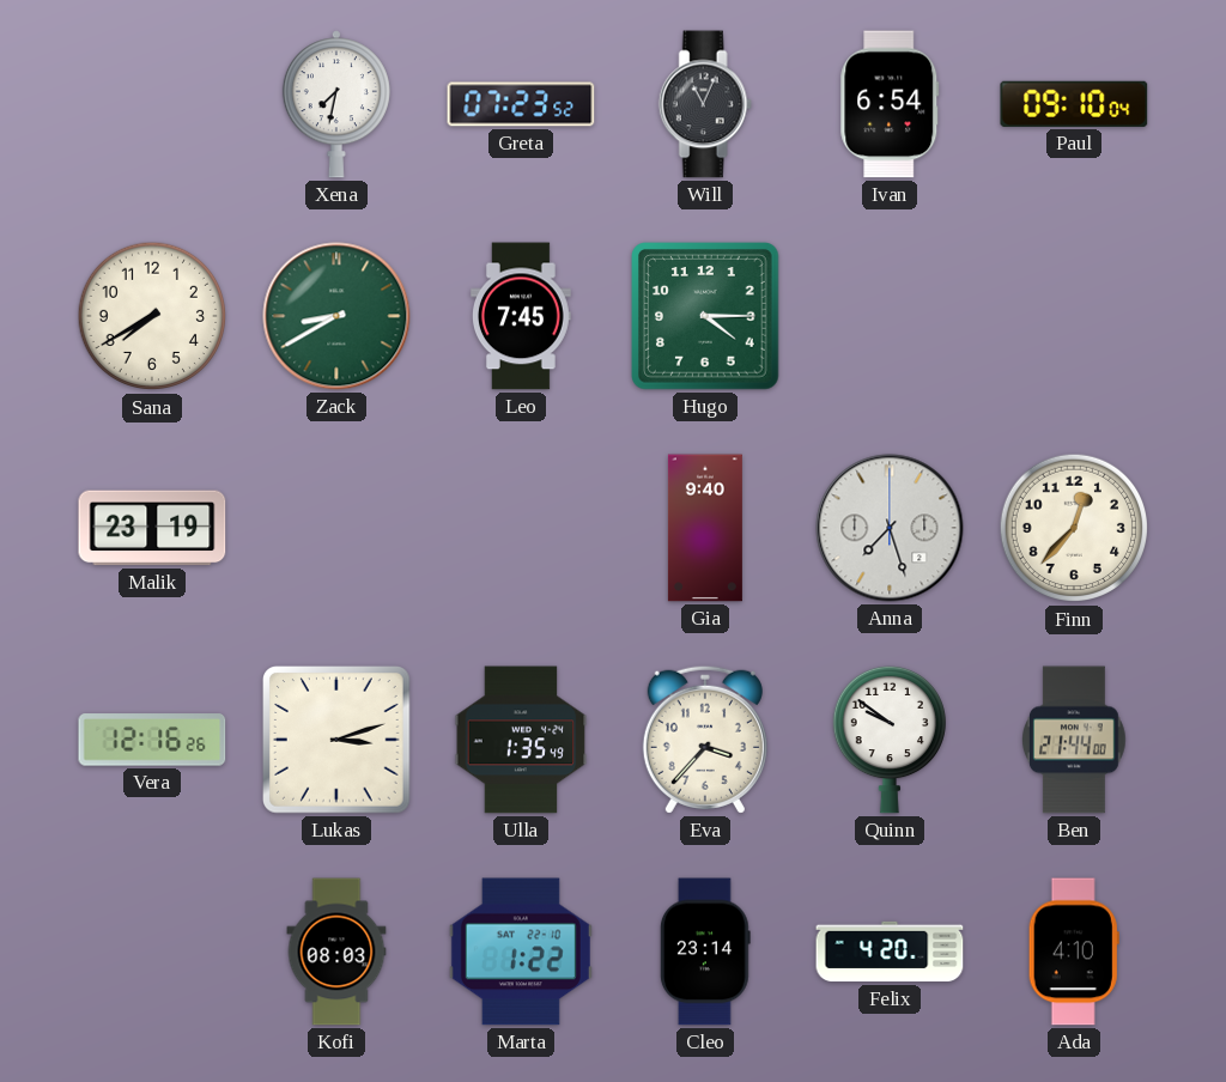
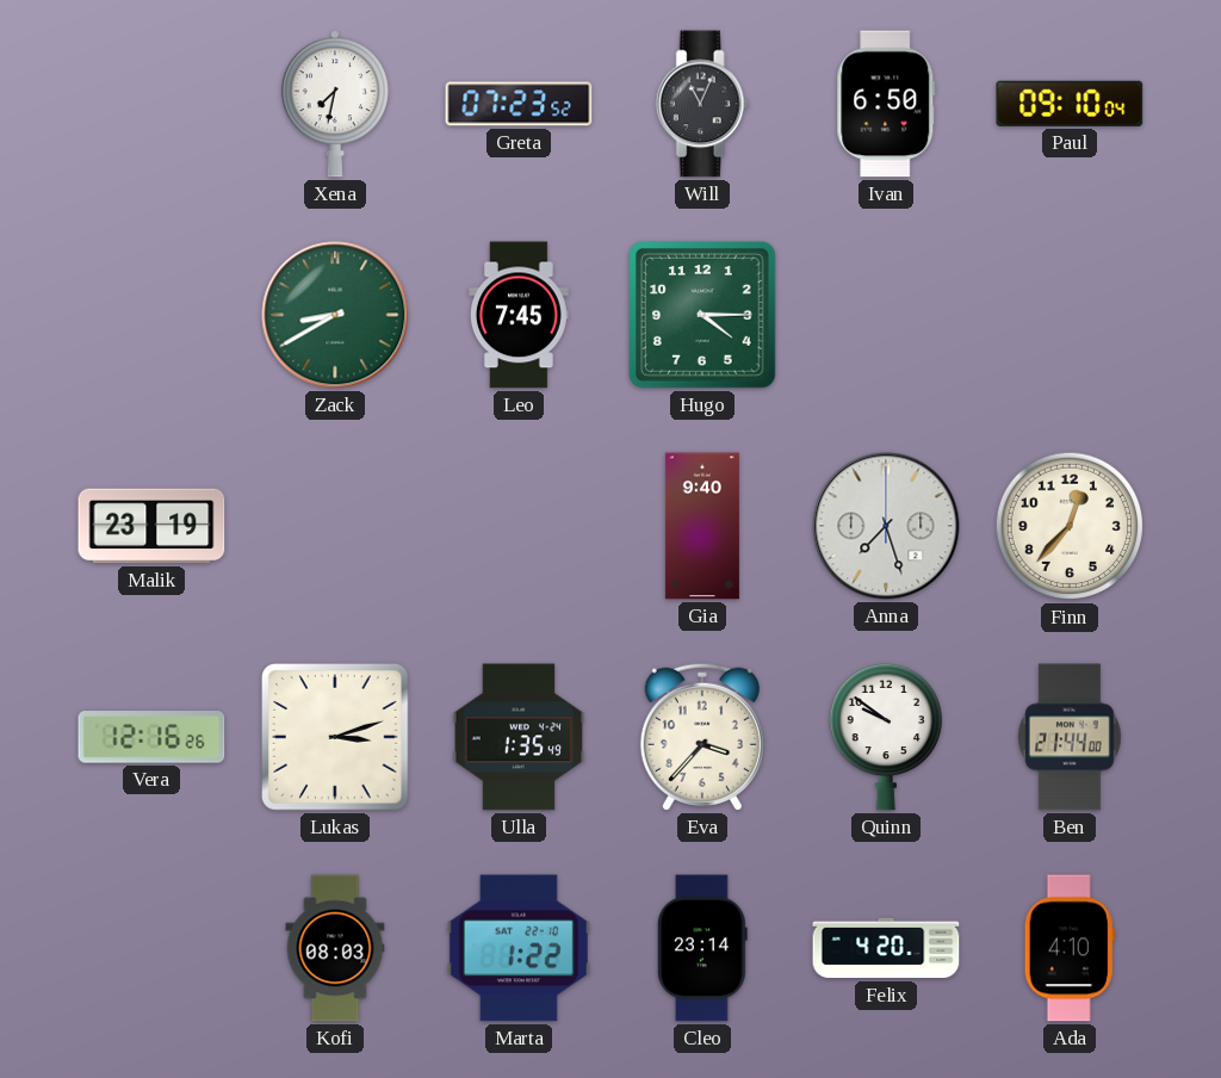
Ivan: 6:54 -> 6:50
Sana: 7:40 -> none
